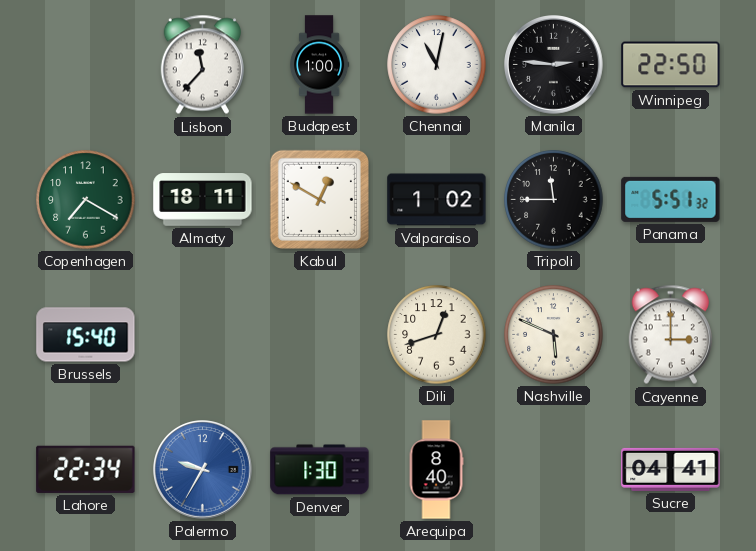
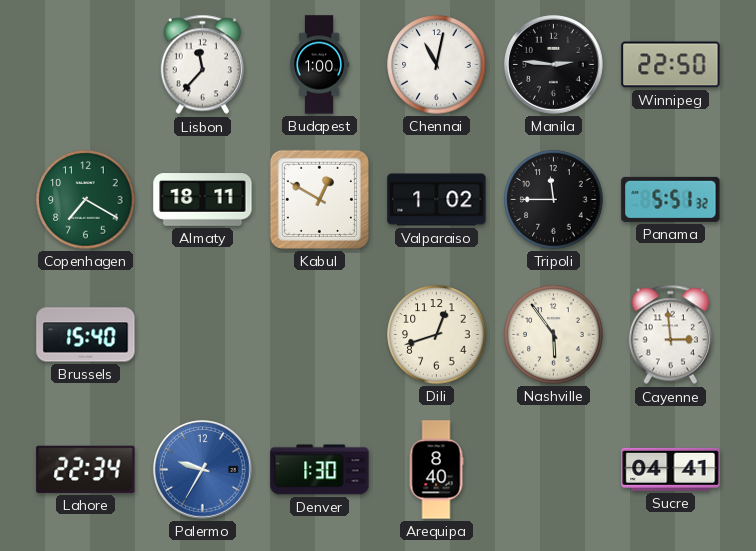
Nashville: 5:49 -> 5:54
Cayenne: 3:00 -> 2:59
